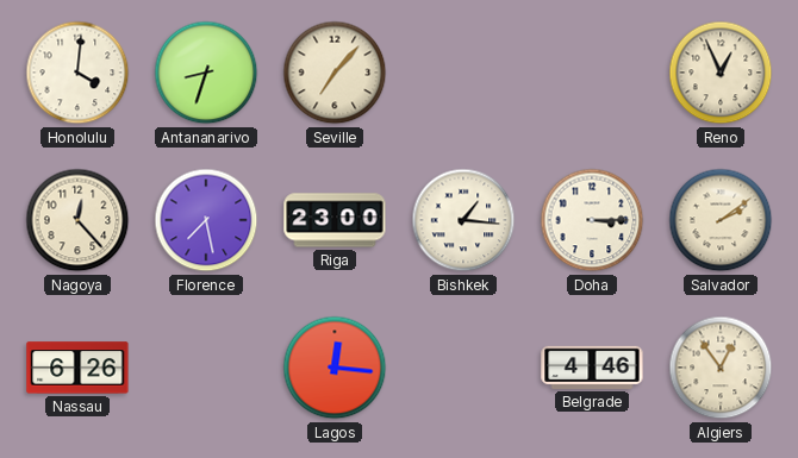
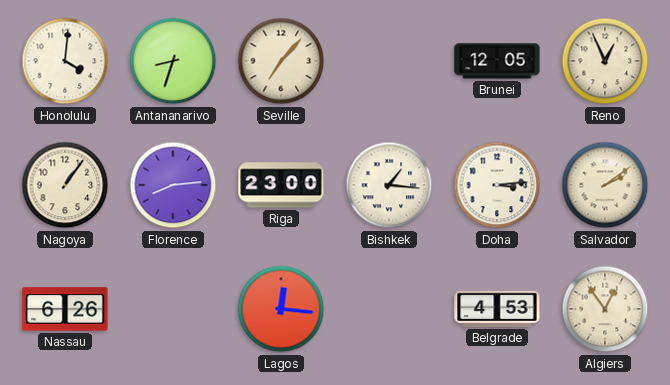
Brunei: none -> 12:05
Nagoya: 12:23 -> 1:06
Florence: 7:28 -> 8:14
Doha: 3:15 -> 3:14
Belgrade: 4:46 -> 4:53
